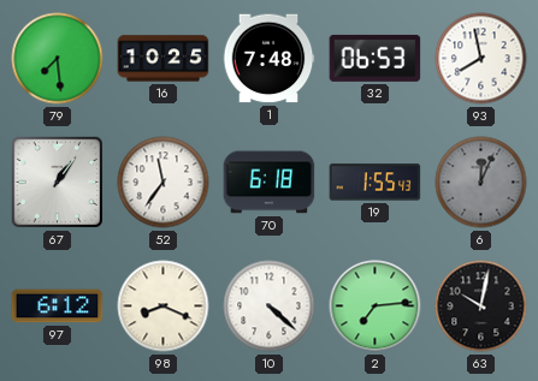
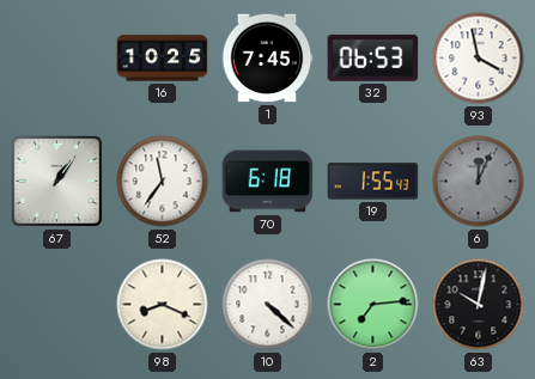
79: 7:29 -> none
1: 7:48 -> 7:45
93: 7:58 -> 3:58
97: 6:12 -> none
